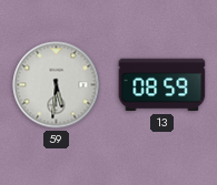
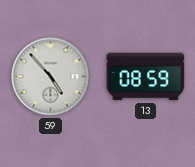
59: 5:31 -> 4:53
